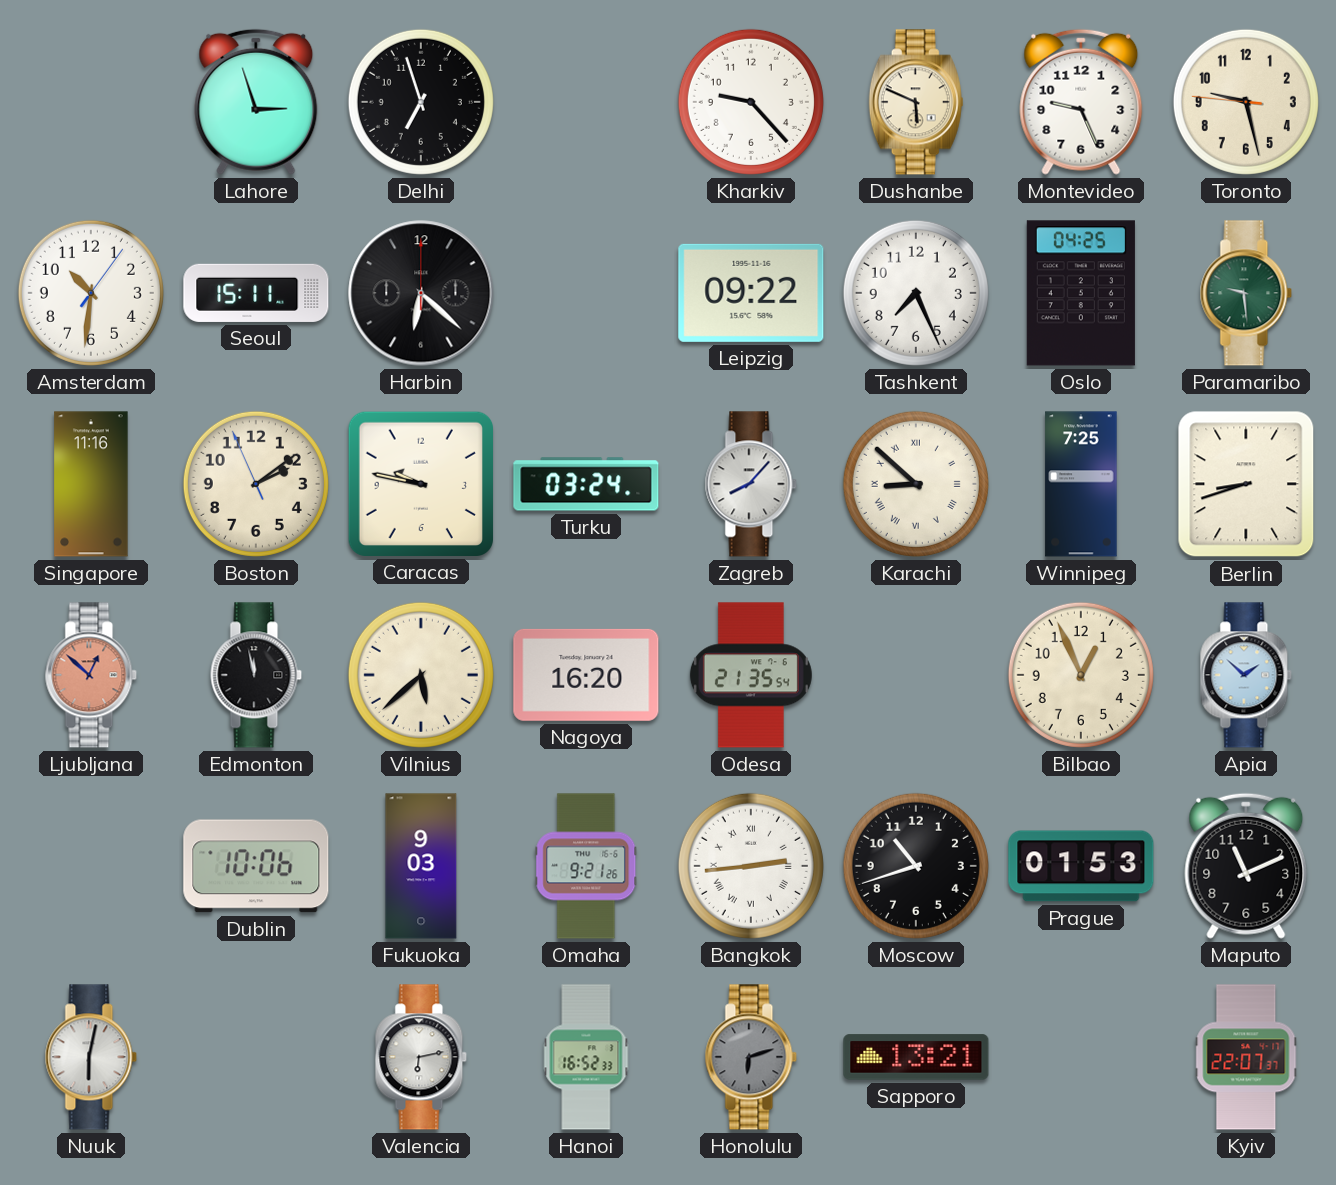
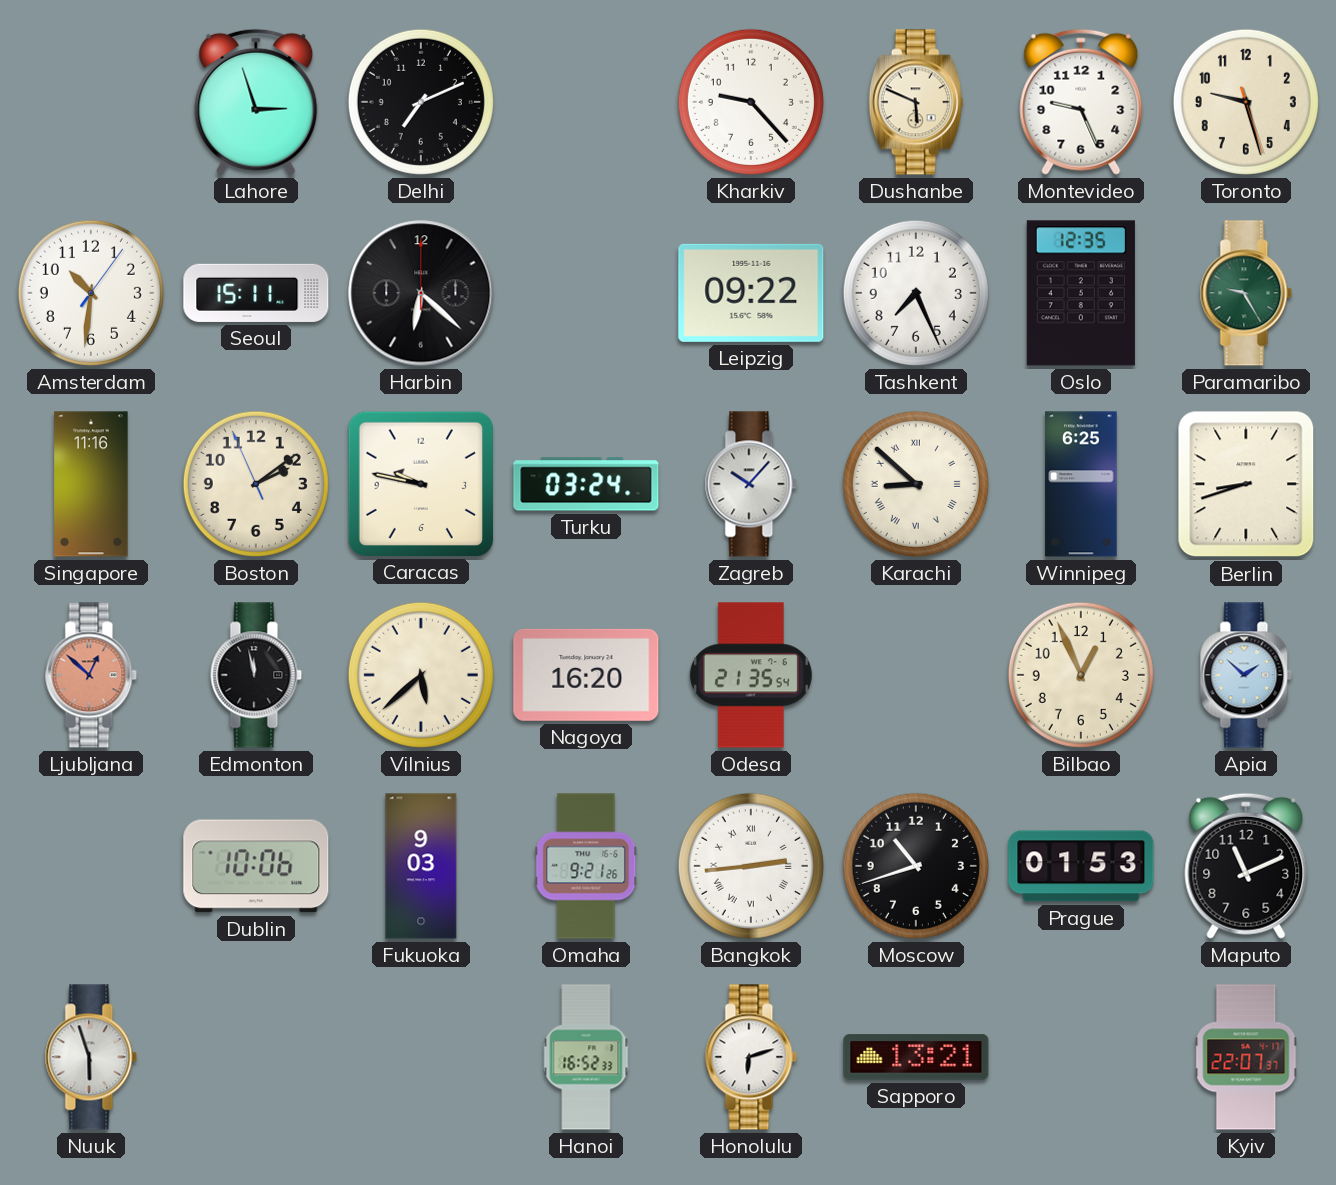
Delhi: 6:57 -> 7:11
Toronto: 9:27:46 -> 9:27:27
Oslo: 04:25 -> 12:35
Paramaribo: 9:29 -> 9:25
Zagreb: 8:07 -> 10:07
Winnipeg: 7:25 -> 6:25
Nuuk: 6:02 -> 5:57
Valencia: 6:13 -> none
Honolulu dial: grey -> white
